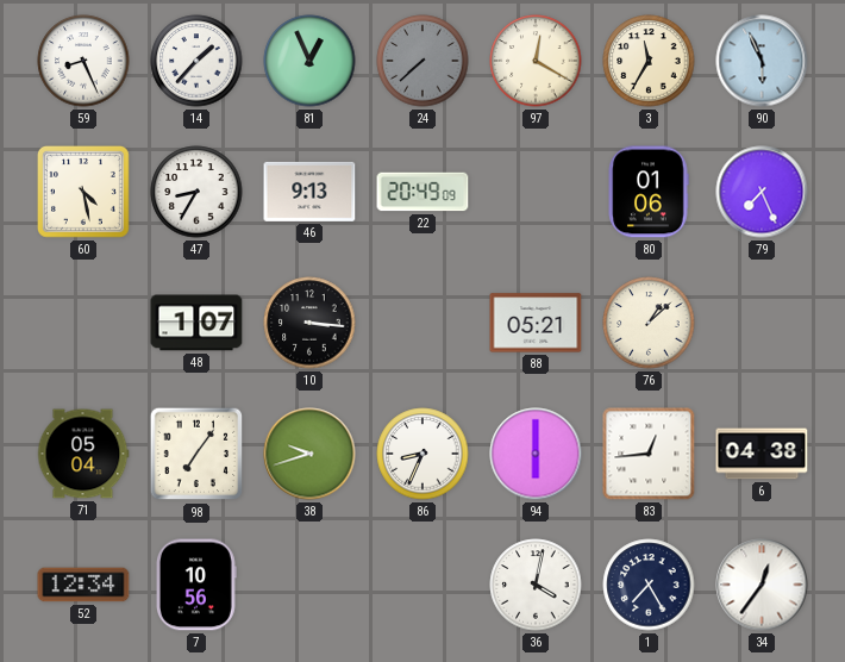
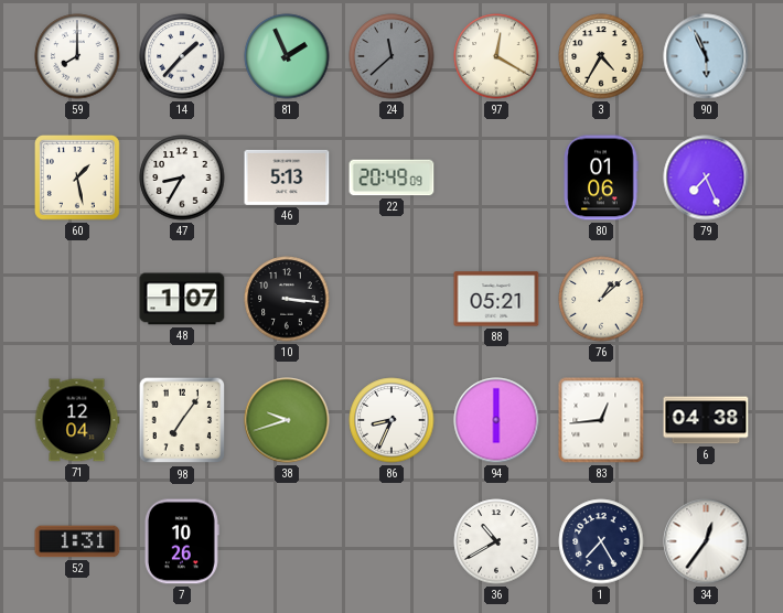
59: 8:26 -> 8:00
81: 12:56 -> 1:56
24: 7:38 -> 11:38
3: 11:35 -> 4:35
60: 4:28 -> 1:28
46: 9:13 -> 5:13
71: 05:04 -> 12:04
52: 12:34 -> 1:31
7: 10:56 -> 10:26
36: 4:02 -> 10:40
